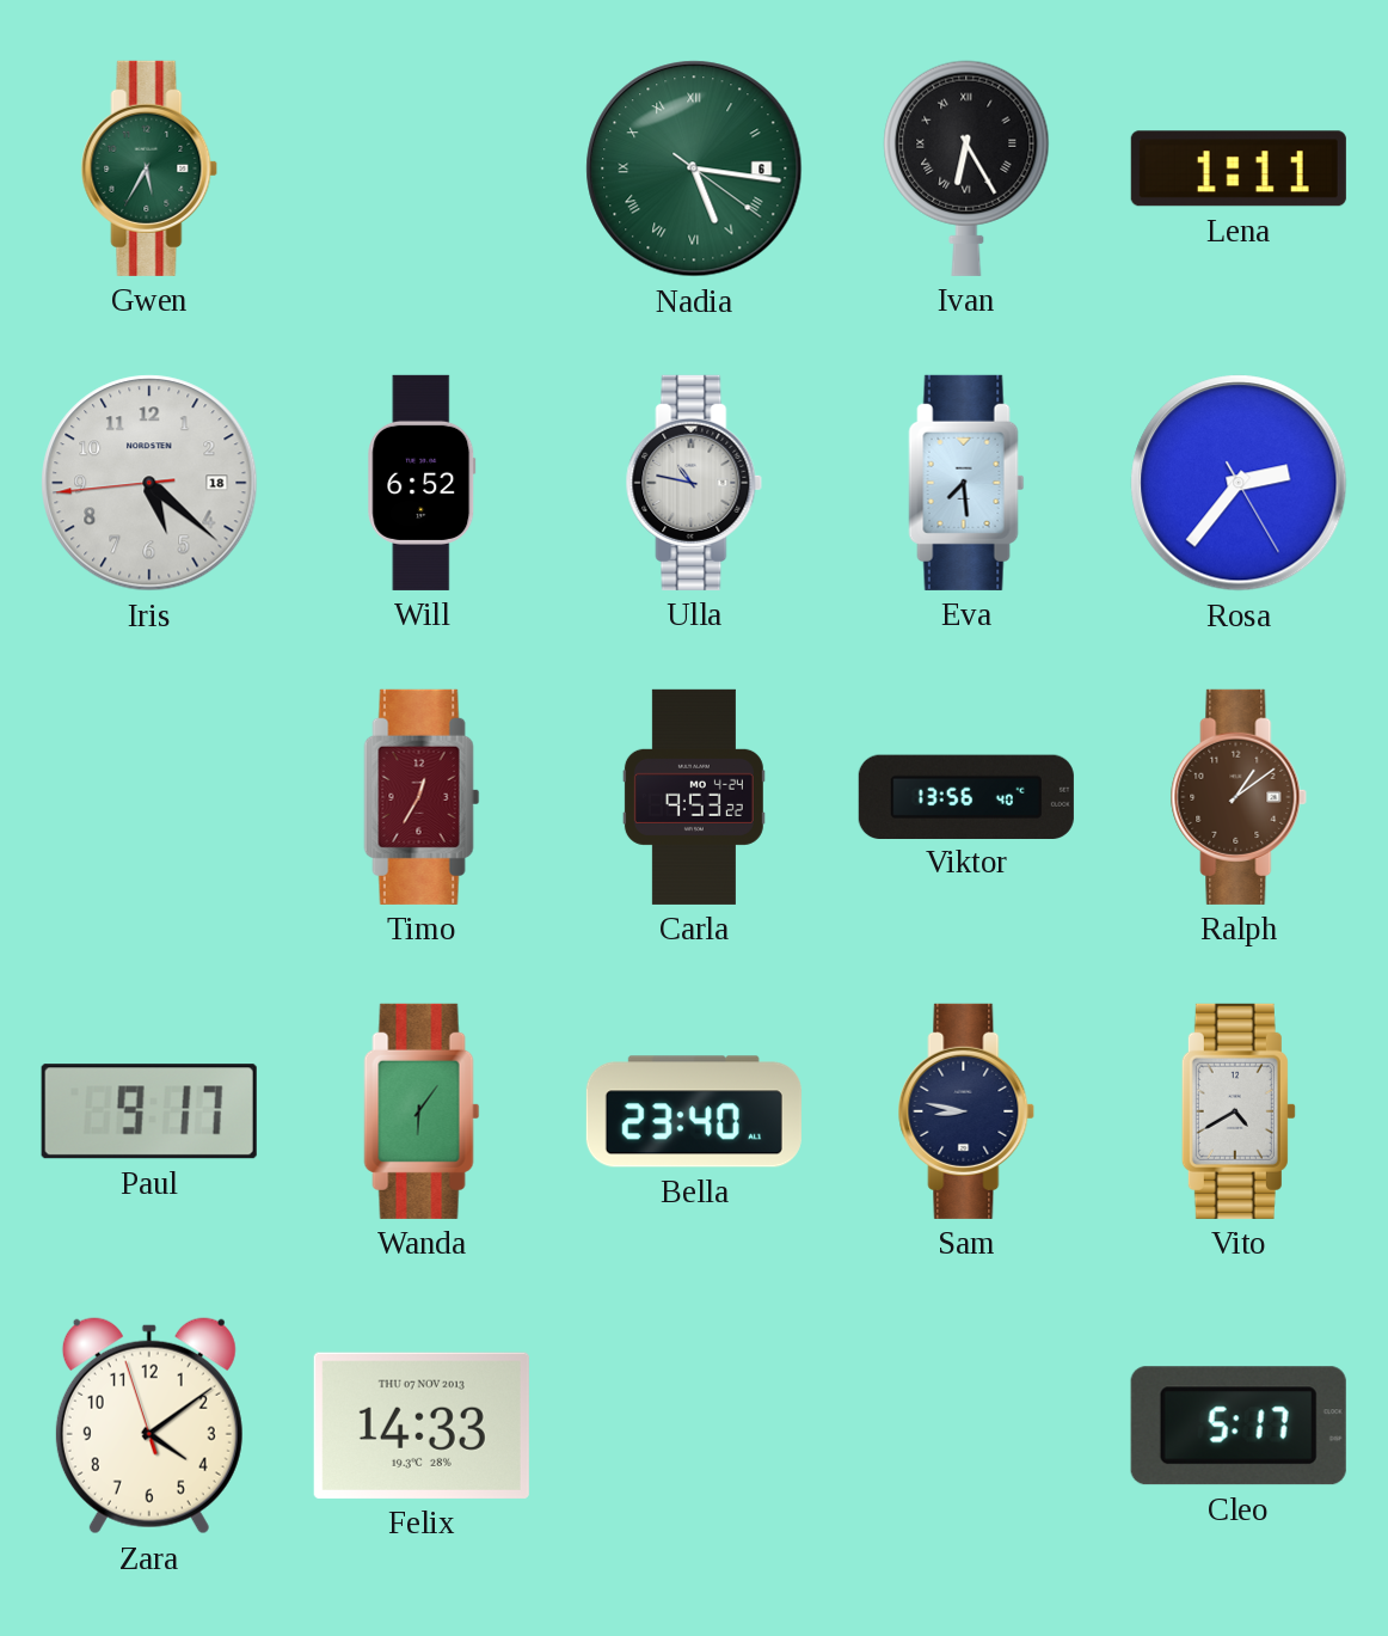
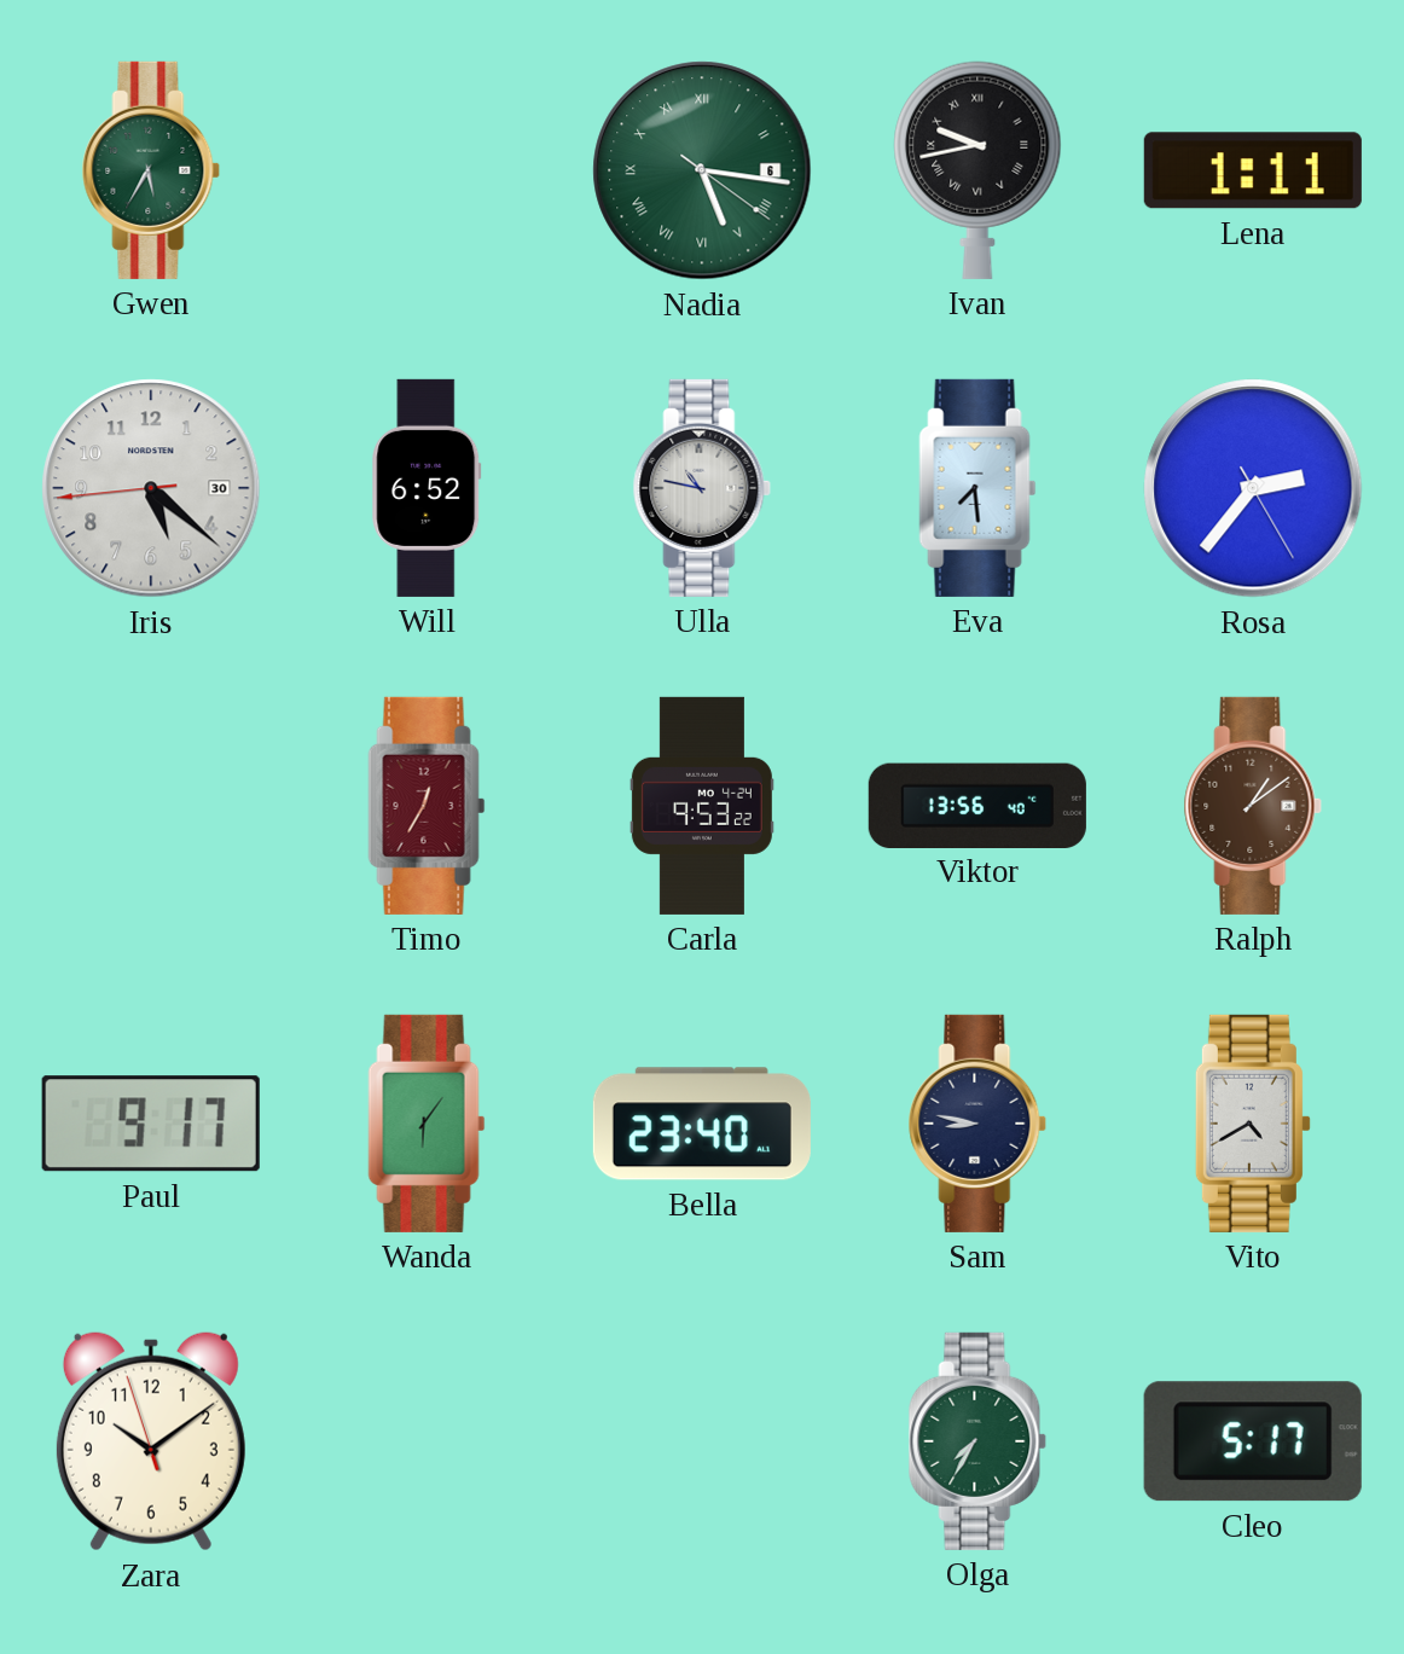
Ivan: 6:25 -> 9:43
Iris date: 18 -> 30
Zara: 4:08 -> 10:08
Felix: 14:33 -> none
Olga: none -> 7:35
